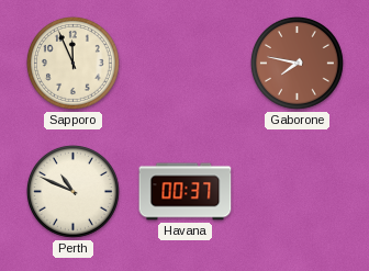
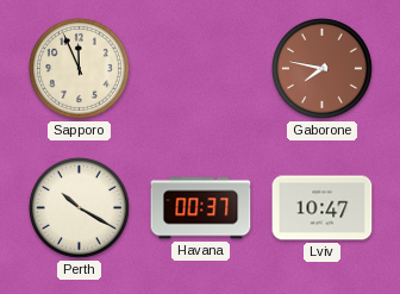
Perth: 10:49 -> 10:20
Lviv: none -> 10:47
